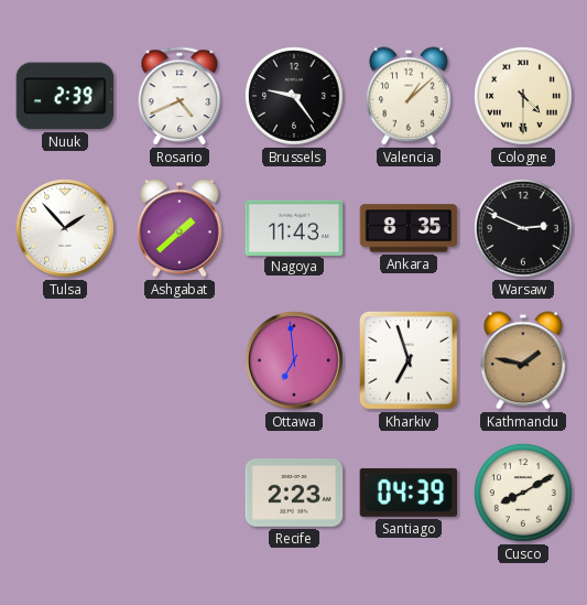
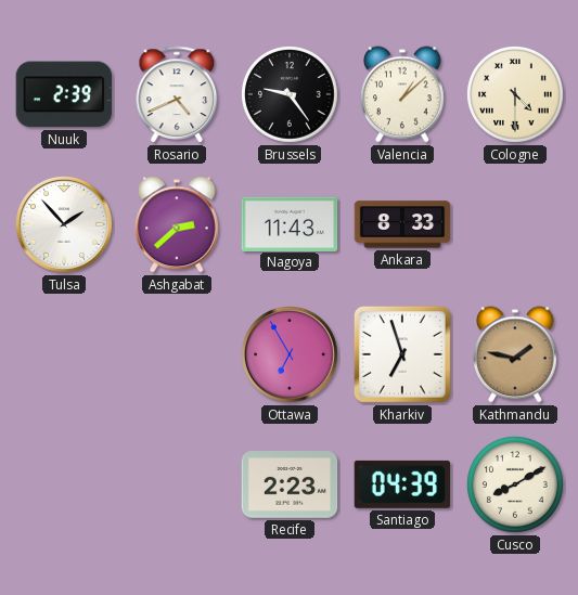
Ashgabat: 1:38 -> 2:38
Ankara: 8:35 -> 8:33
Warsaw: 2:49 -> none
Ottawa: 6:59 -> 6:55
